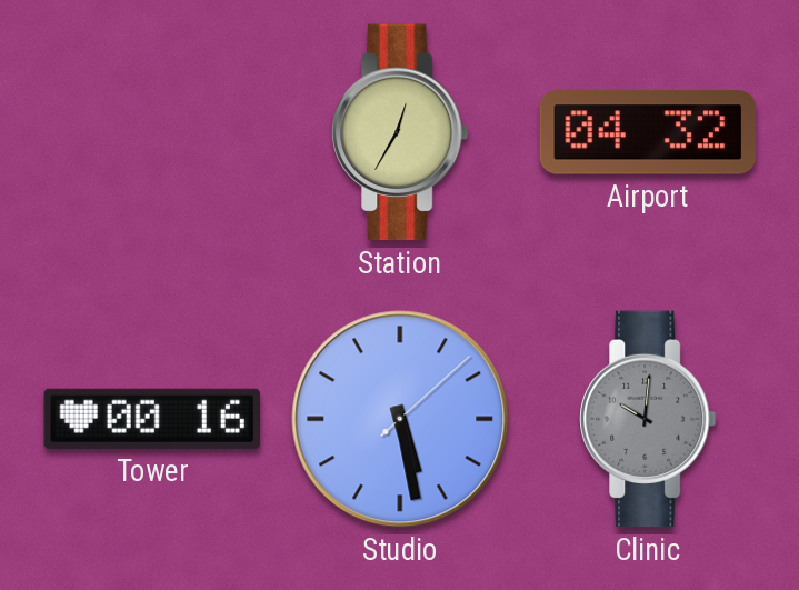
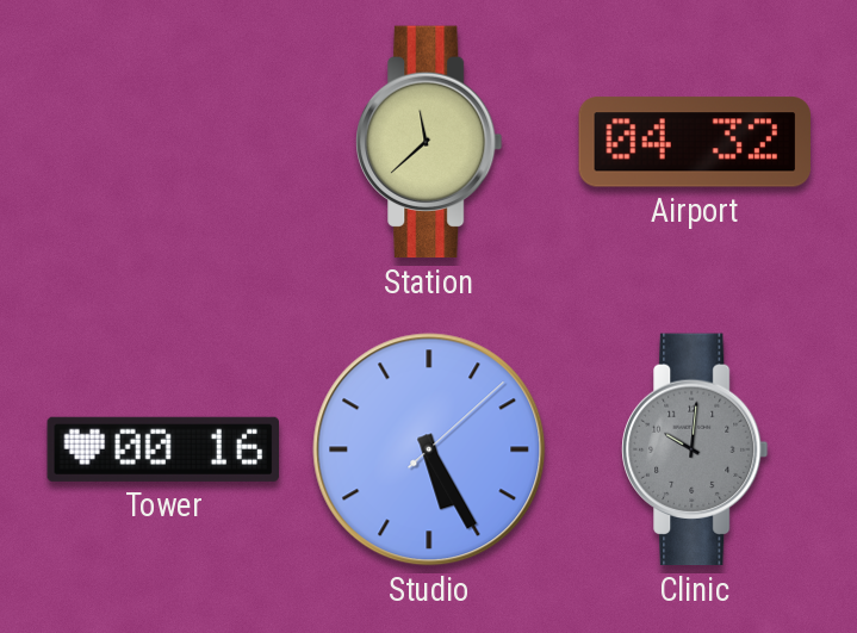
Station: 12:35 -> 11:38
Studio: 5:28 -> 5:25
